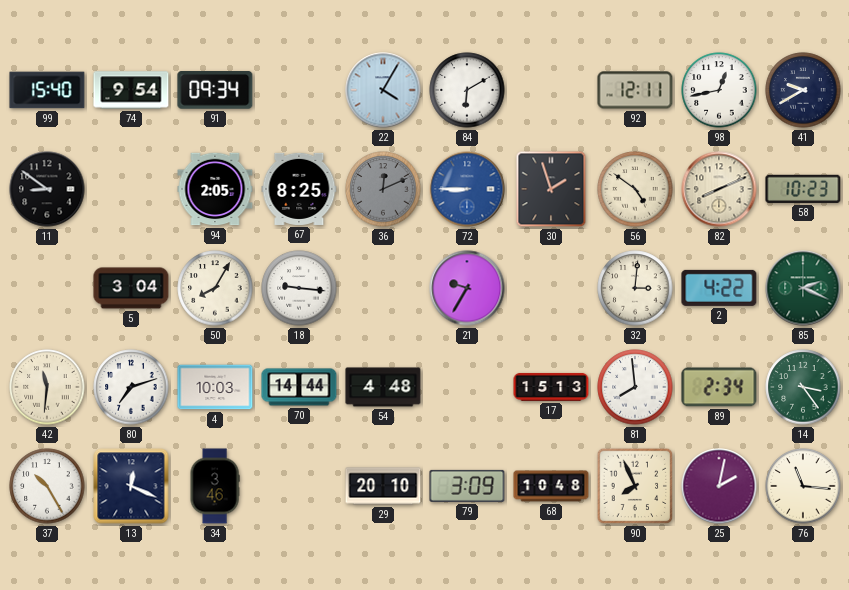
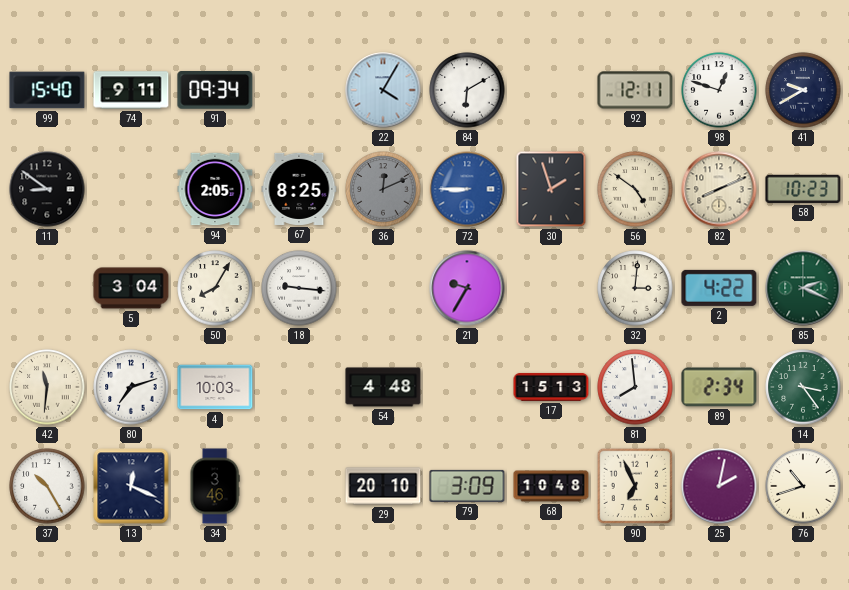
74: 9:54 -> 9:11
98: 12:43 -> 12:48
70: 14:44 -> none
90: 7:56 -> 6:56
76: 11:16 -> 10:42
